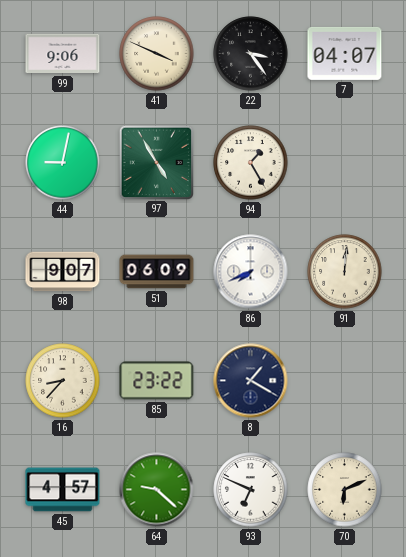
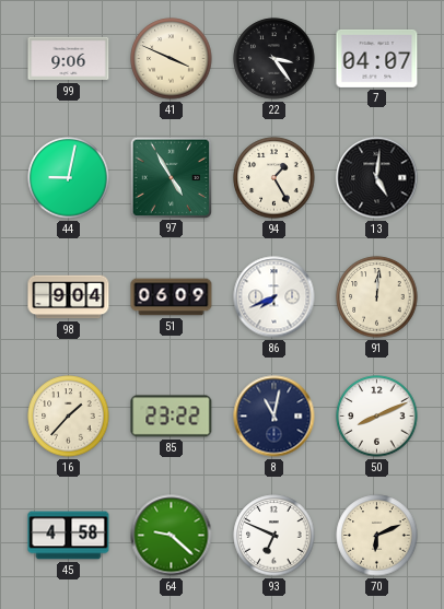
13: none -> 5:01
98: 9:07 -> 9:04
16: 8:37 -> 1:37
8: 1:20 -> 11:02
50: none -> 8:11
45: 4:57 -> 4:58
